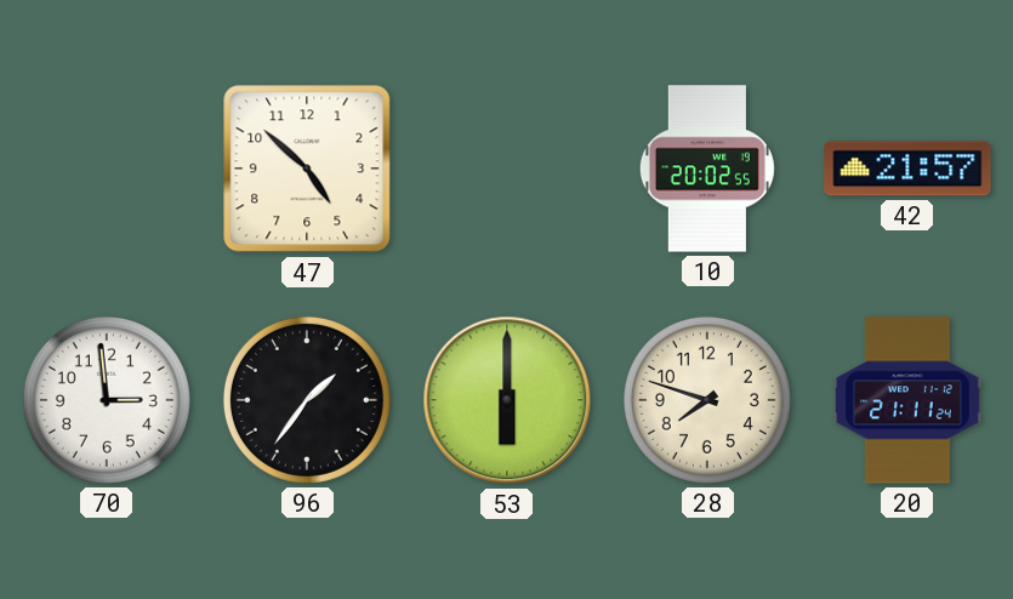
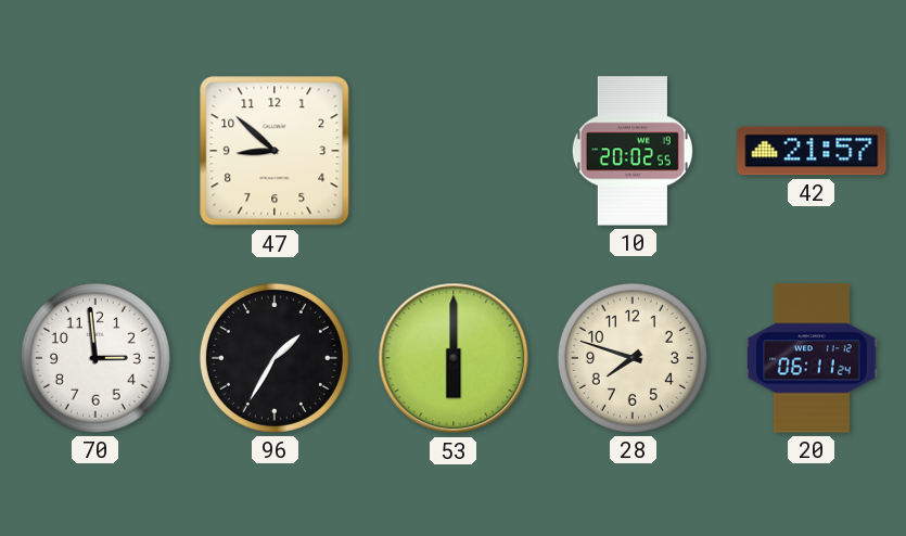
47: 4:52 -> 8:52
96: 1:36 -> 1:35
20: 21:11 -> 06:11
